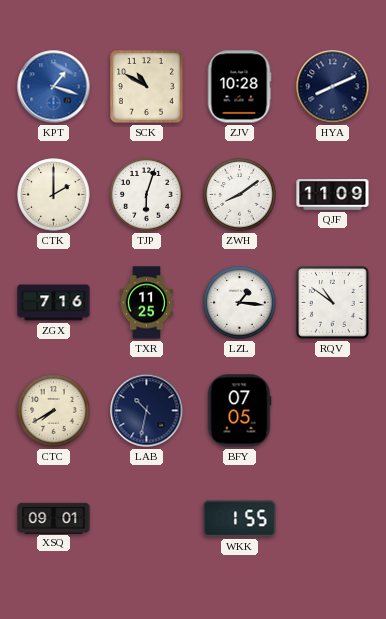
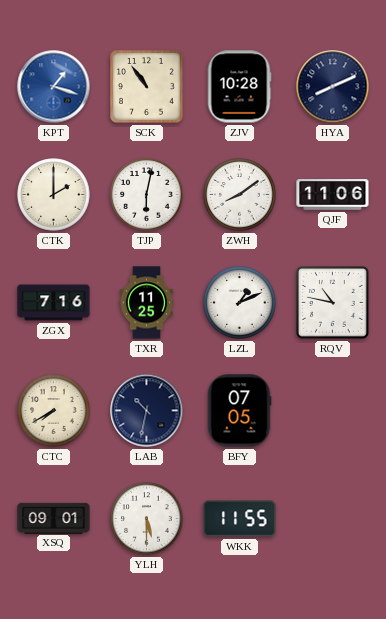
SCK: 10:50 -> 10:54
TJP: 6:03 -> 6:02
QJF: 11:09 -> 11:06
LZL: 1:16 -> 1:11
RQV: 10:51 -> 10:47
YLH: none -> 5:30
WKK: 1:55 -> 11:55
